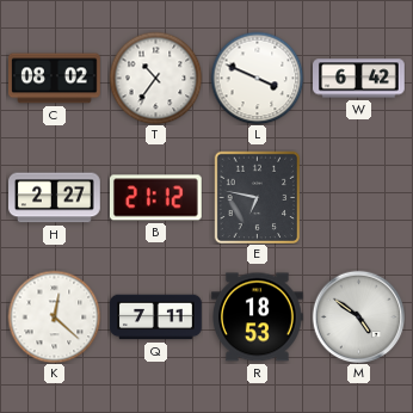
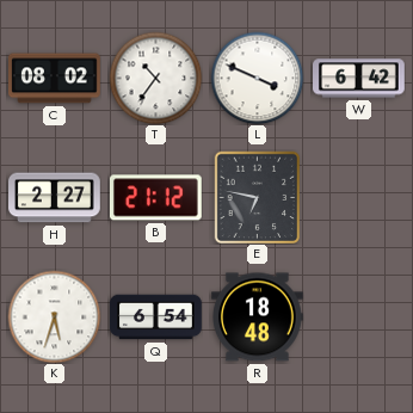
K: 12:22 -> 5:33
Q: 7:11 -> 6:54
R: 18:53 -> 18:48
M: 4:51 -> none
